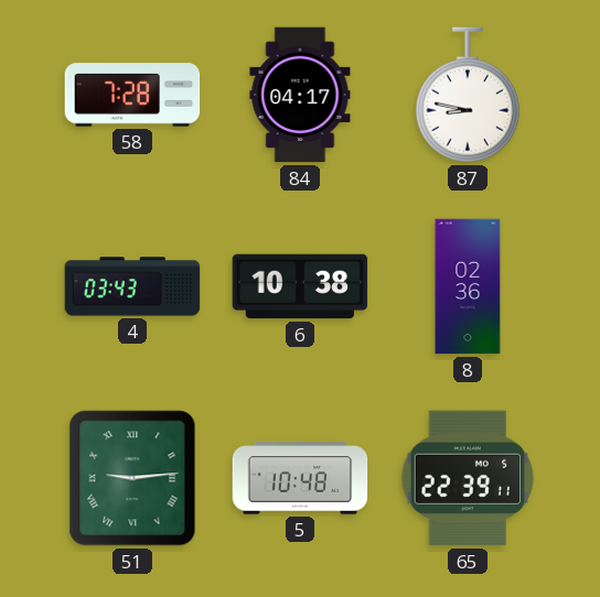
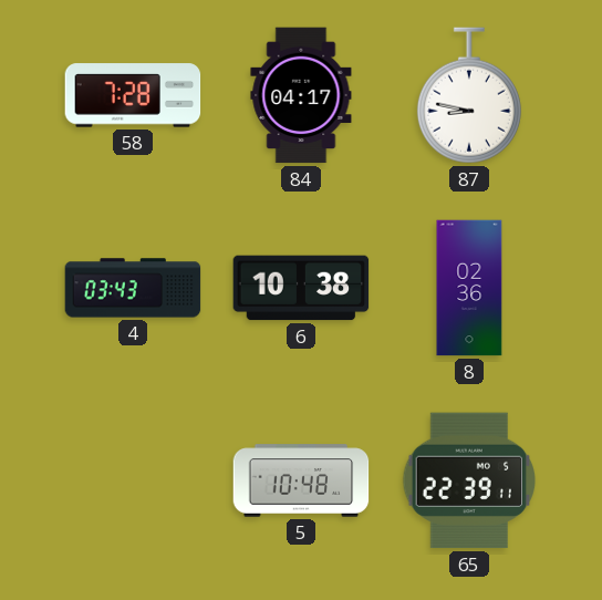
51: 9:14 -> none
